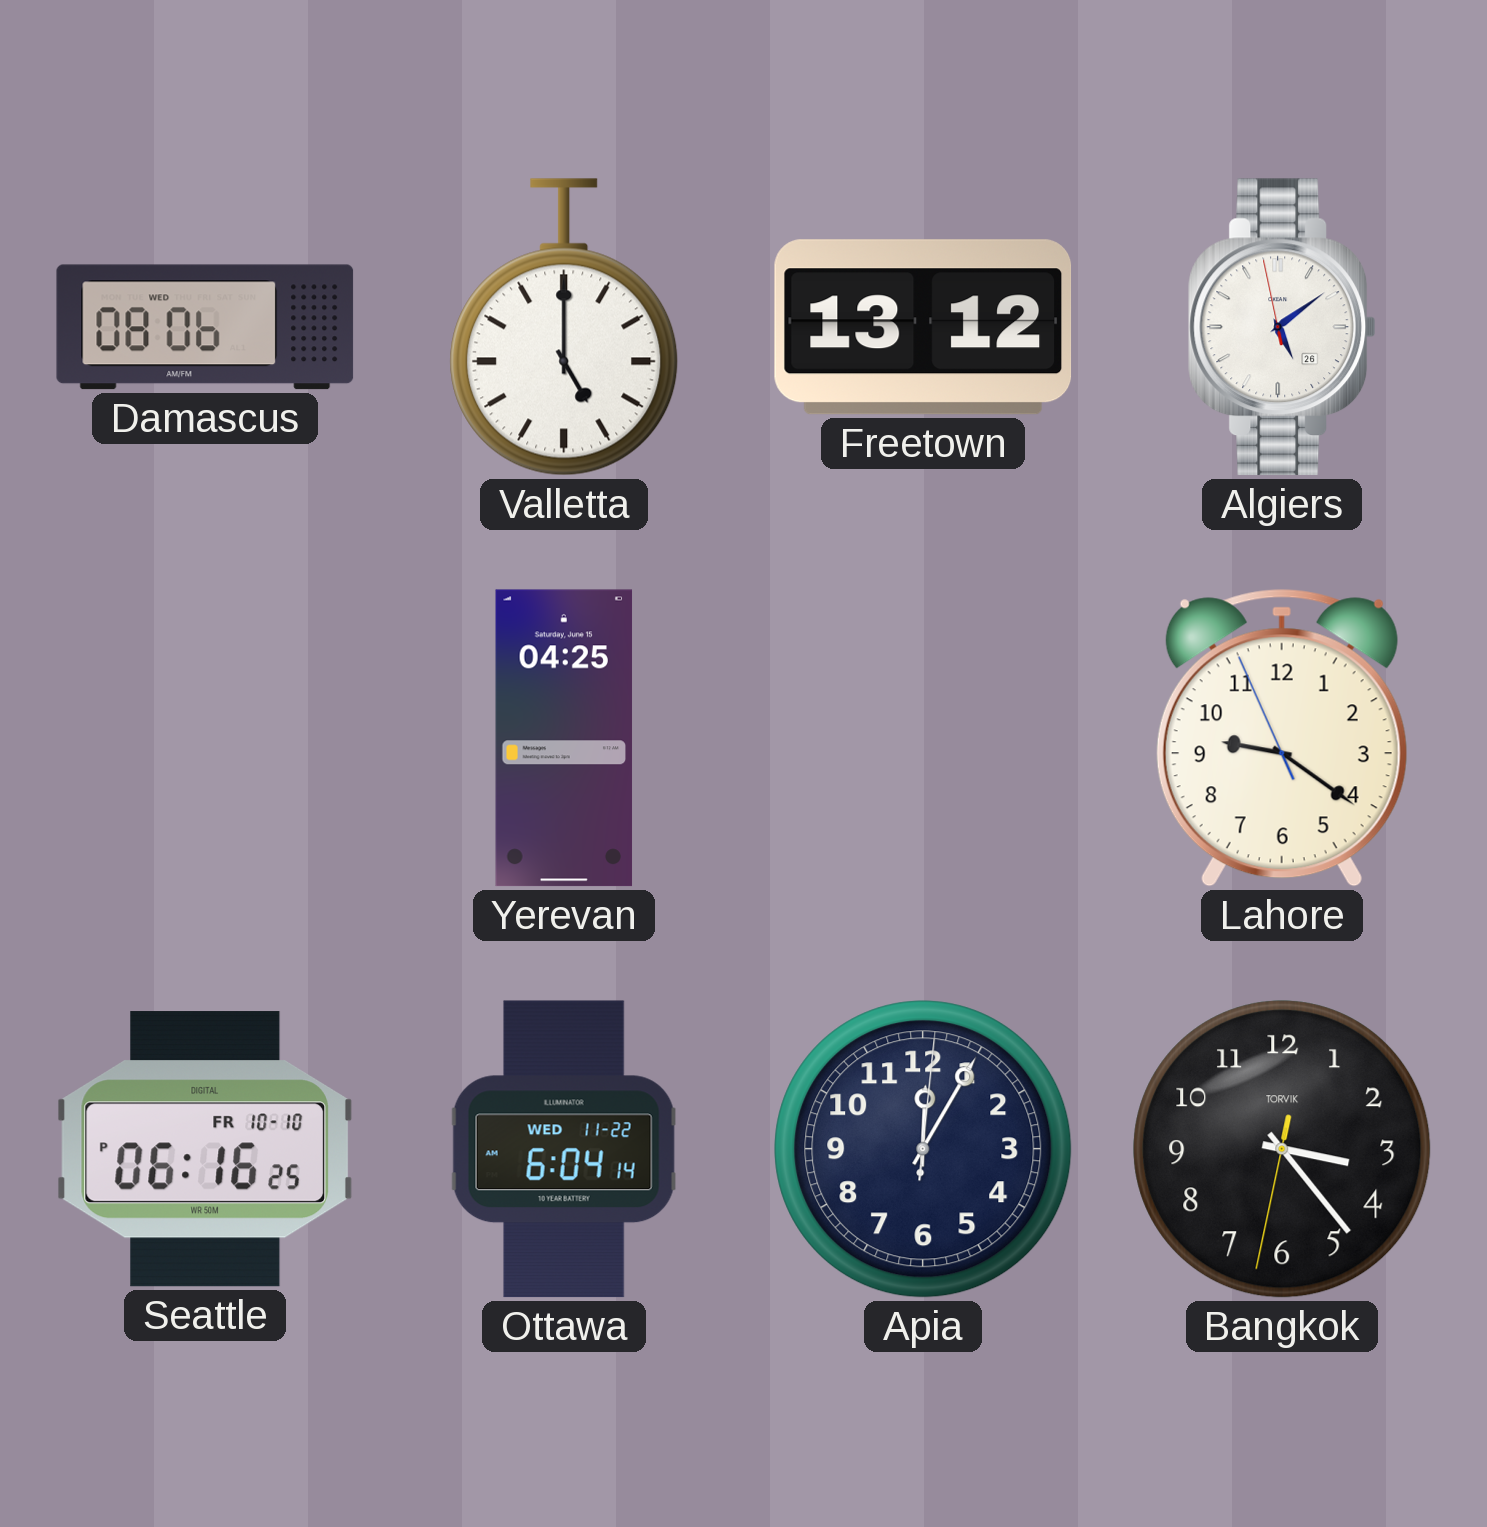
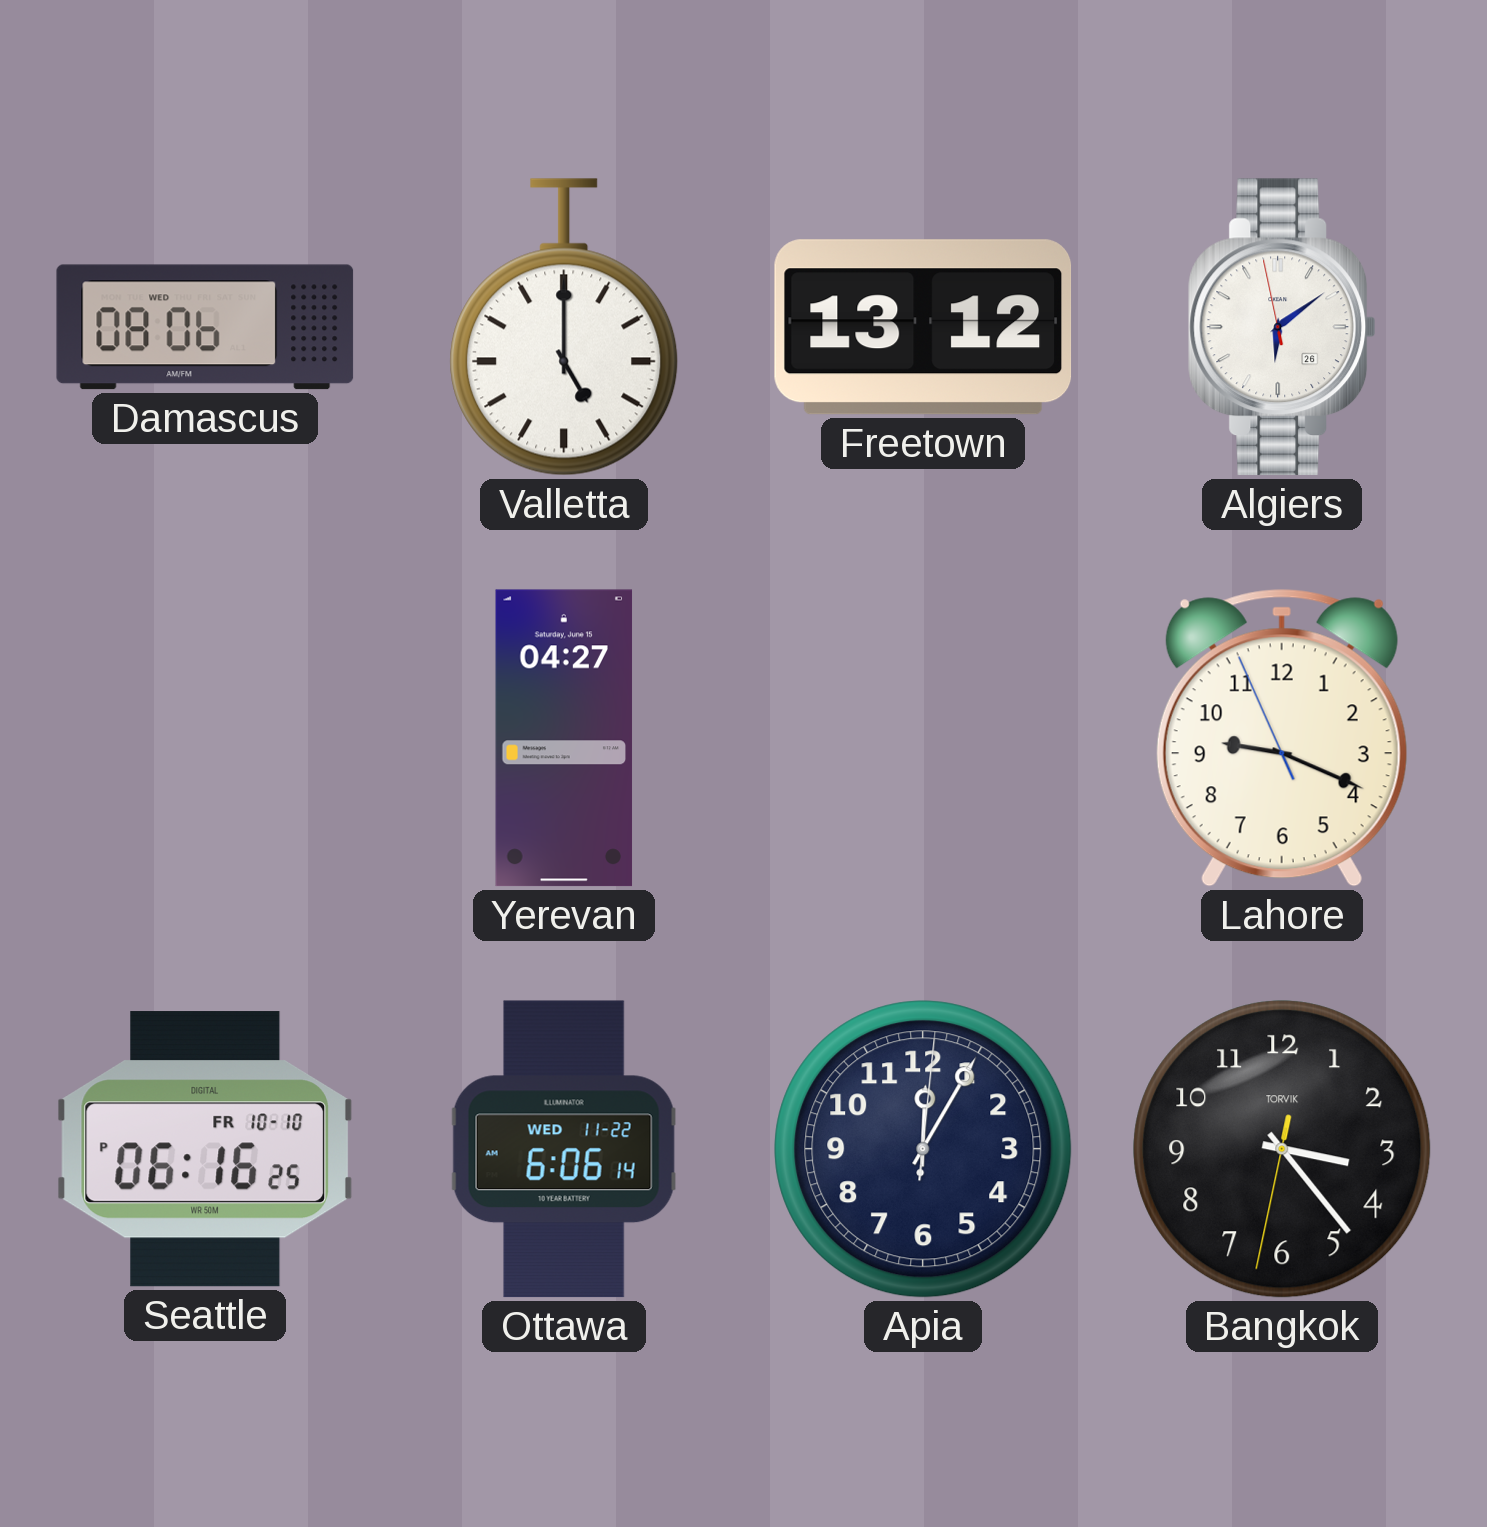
Algiers: 5:08 -> 6:08
Yerevan: 04:25 -> 04:27
Lahore: 9:20 -> 9:18
Ottawa: 6:04 -> 6:06
